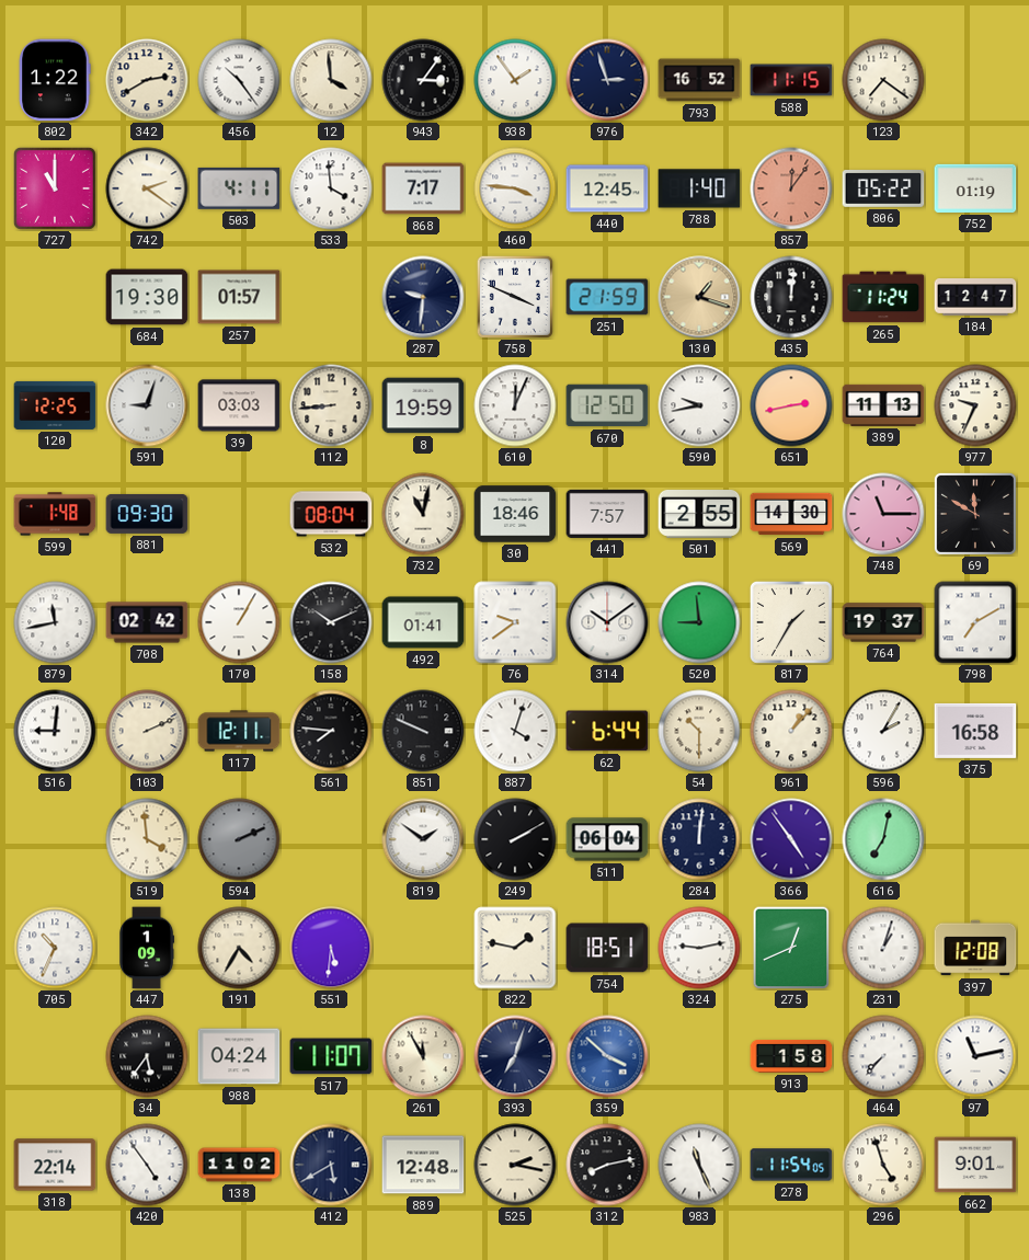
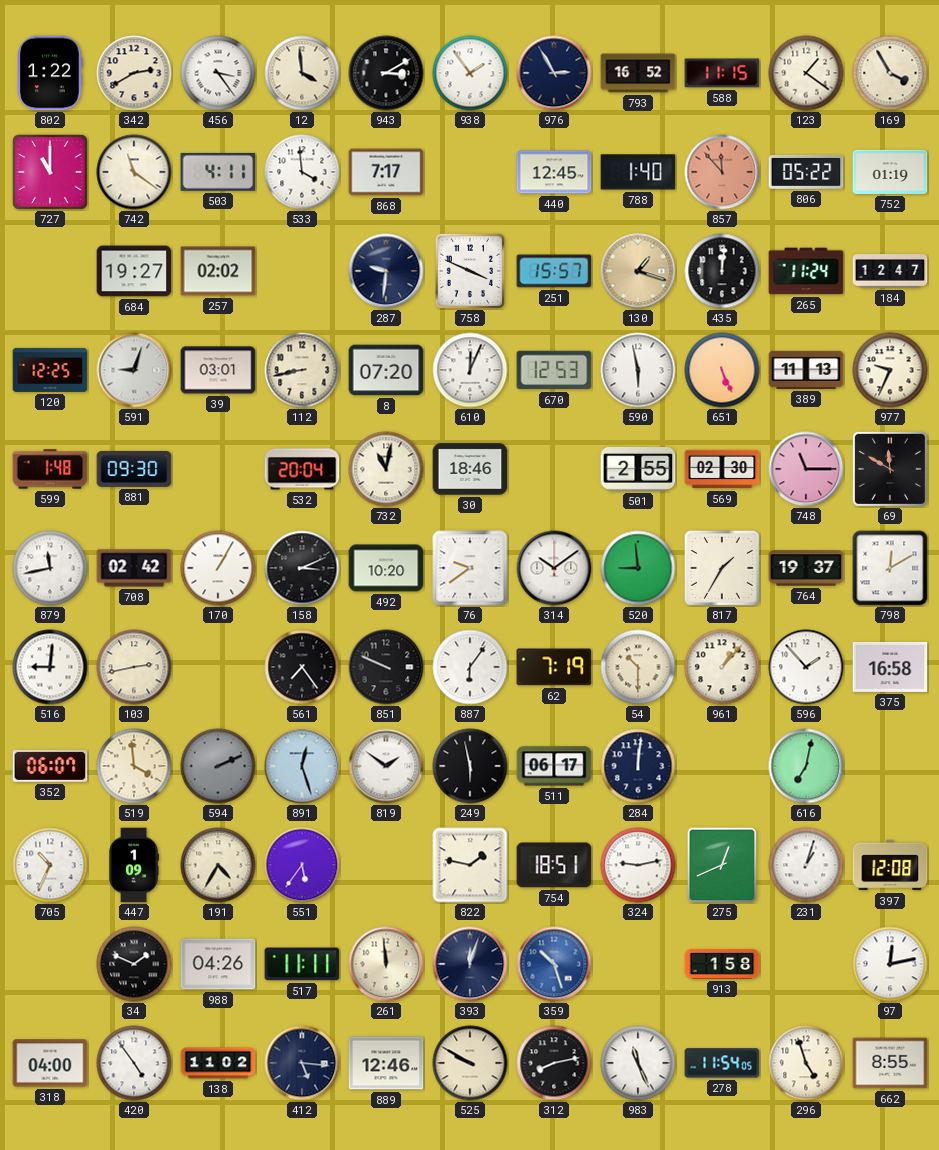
456: 10:24 -> 3:24
943: 3:06 -> 3:10
976: 2:57 -> 2:55
123: 7:21 -> 1:21
169: none -> 3:55
742: 2:21 -> 11:21
460: 3:46 -> none
857: 12:06 -> 11:53
684: 19:30 -> 19:27
257: 01:57 -> 02:02
251: 21:59 -> 15:57
39: 03:03 -> 03:01
112: 8:44 -> 8:43
8: 19:59 -> 07:20
670: 12:50 -> 12:53
590: 9:43 -> 5:58
651: 2:43 -> 5:26
532: 08:04 -> 20:04
441: 7:57 -> none
569: 14:30 -> 02:30
158: 10:11 -> 3:11
492: 01:41 -> 10:20
798: 7:10 -> 12:10
103: 2:11 -> 2:43
117: 12:11 -> none
561: 7:46 -> 7:24
887: 4:03 -> 6:06
62: 6:44 -> 7:19
596: 2:05 -> 1:53
352: none -> 06:07
891: none -> 12:27
249: 2:10 -> 5:58
511: 06:04 -> 06:17
366: 4:54 -> none
551: 5:31 -> 5:36
34: 5:36 -> 1:49
988: 04:24 -> 04:26
517: 11:07 -> 11:11
261: 11:55 -> 11:59
393: 7:03 -> 12:03
359: 3:52 -> 10:27
464: 7:37 -> none
97: 11:13 -> 12:13
318: 22:14 -> 04:00
412: 5:40 -> 5:16
889: 12:48 -> 12:46
525: 2:17 -> 9:50
662: 9:01 -> 8:55
